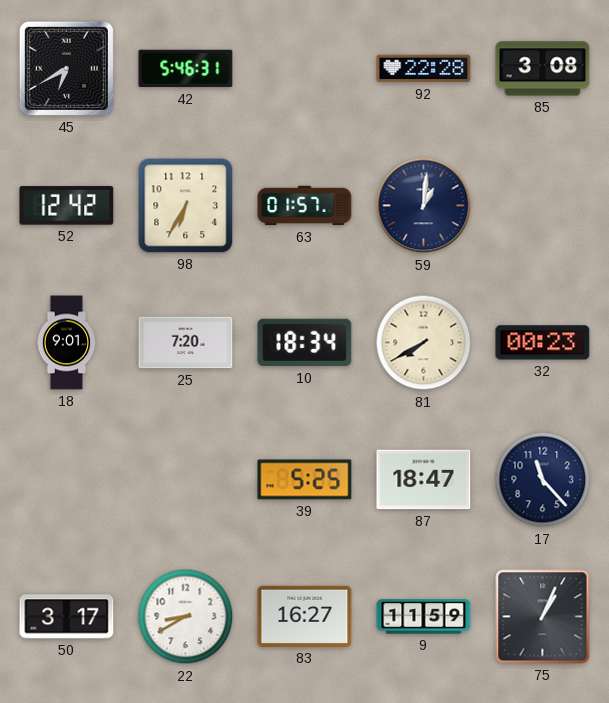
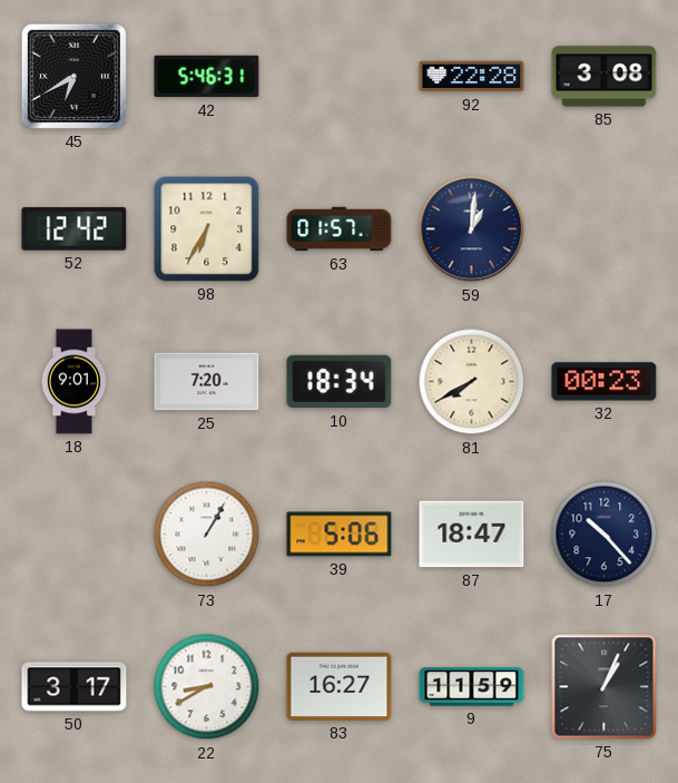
73: none -> 1:05
39: 5:25 -> 5:06
17: 11:23 -> 10:23
